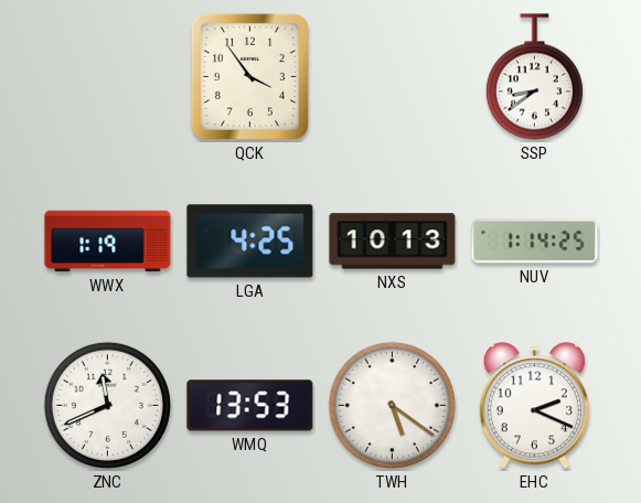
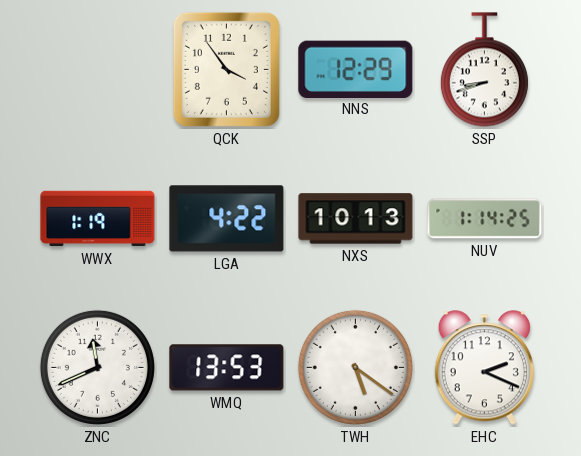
NNS: none -> 12:29
SSP: 8:39 -> 8:42
LGA: 4:25 -> 4:22
